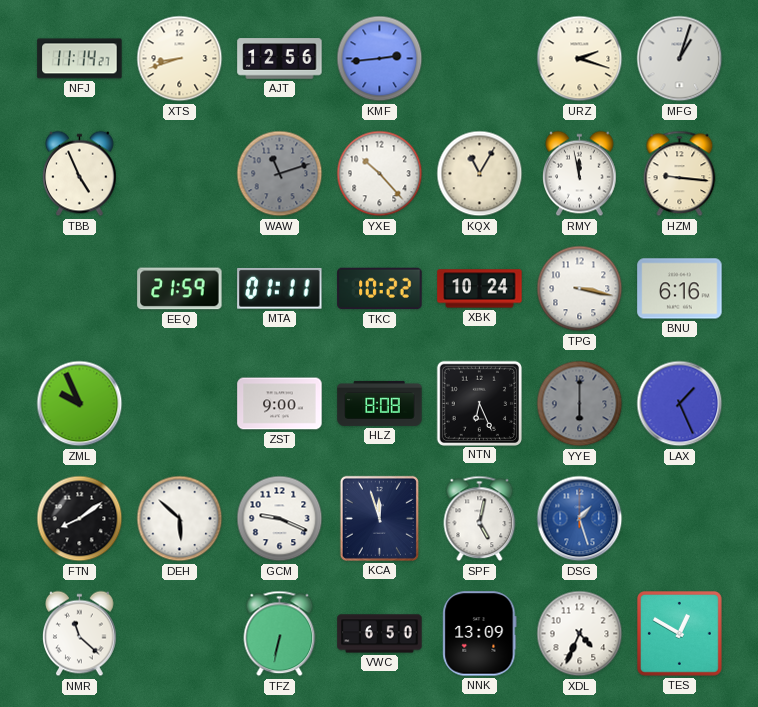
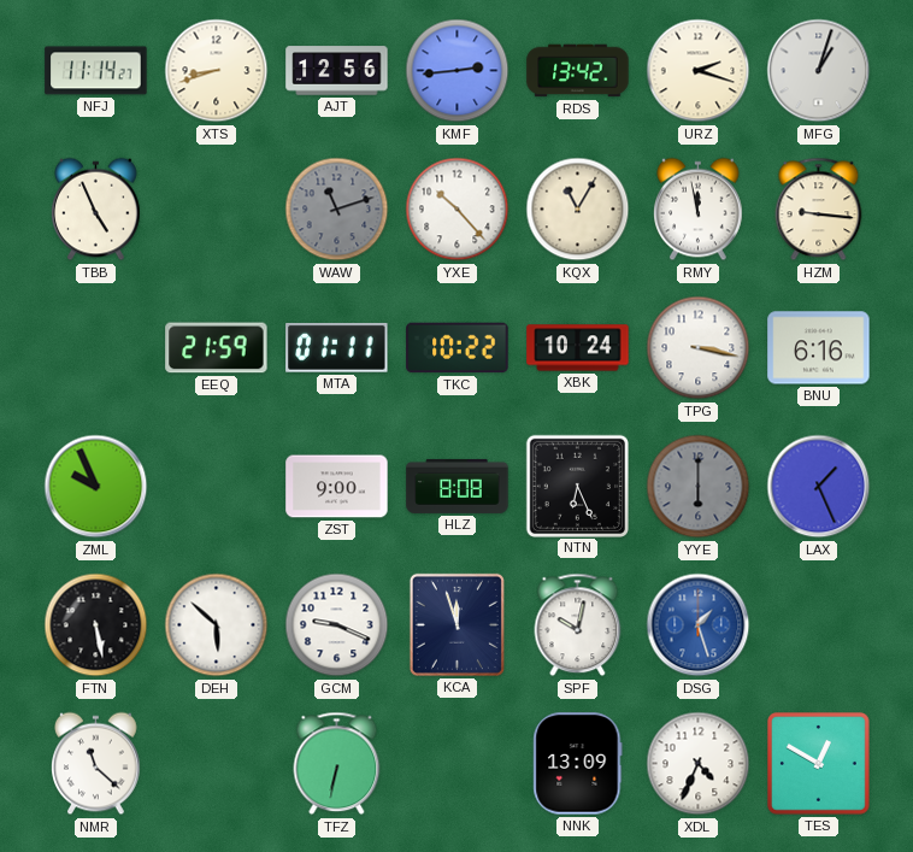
RDS: none -> 13:42
FTN: 8:09 -> 5:28
SPF: 5:02 -> 10:02
VWC: 6:50 -> none
